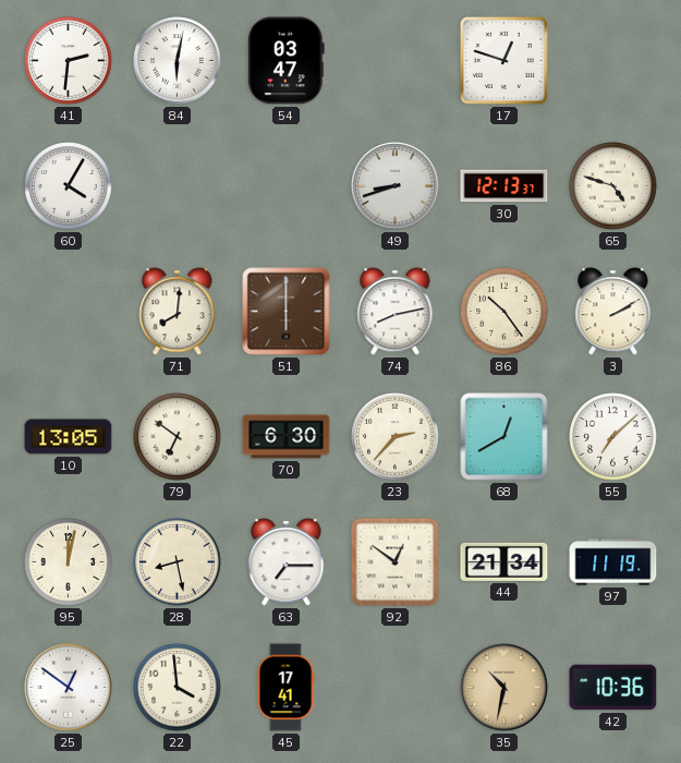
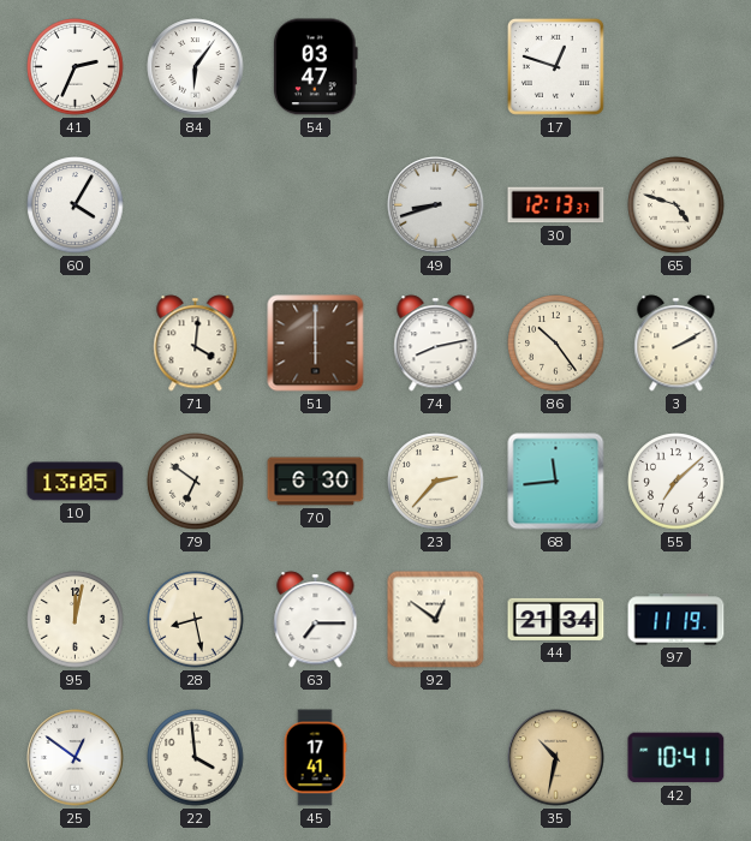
41: 2:31 -> 2:34
84: 6:02 -> 6:06
71: 8:01 -> 4:01
68: 12:40 -> 11:44
42: 10:36 -> 10:41
